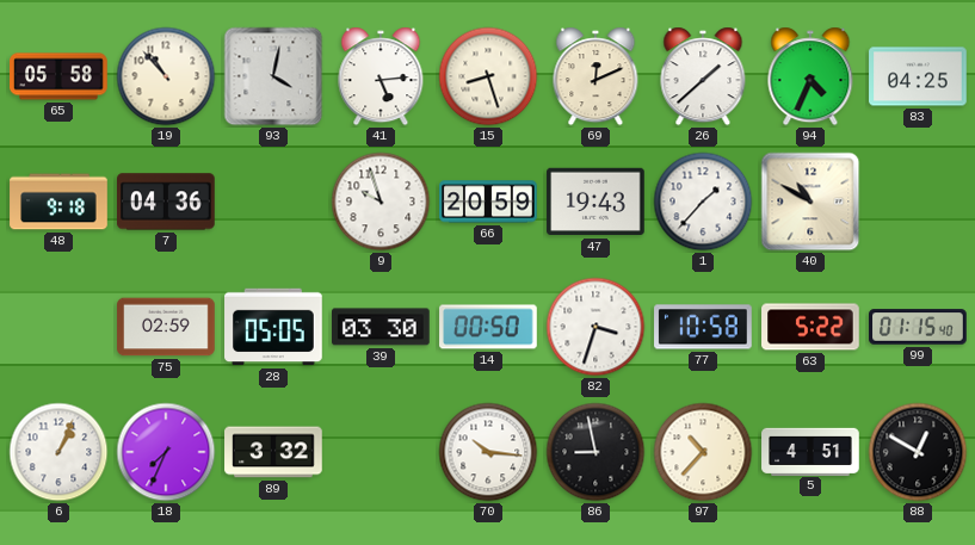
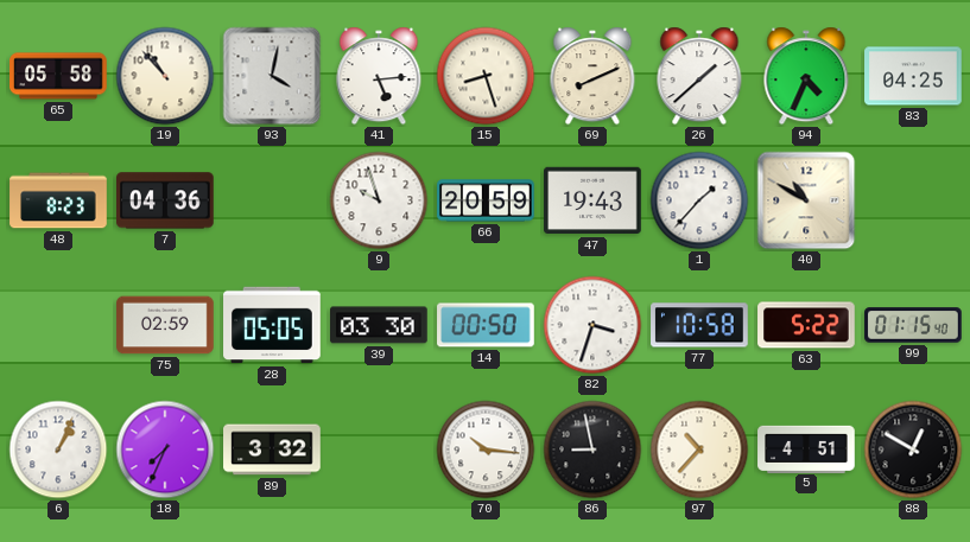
69: 12:11 -> 8:11
48: 9:18 -> 8:23
